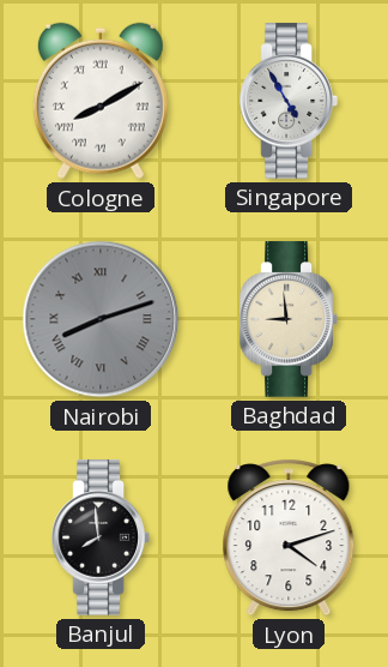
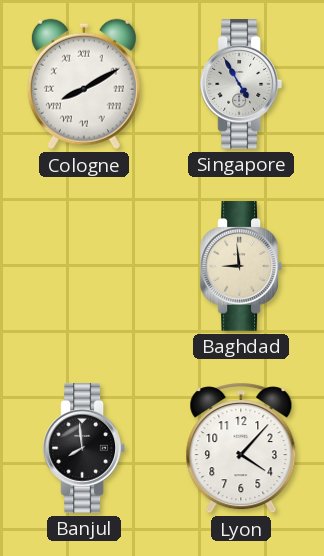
Nairobi: 8:12 -> none
Lyon: 4:12 -> 4:07
